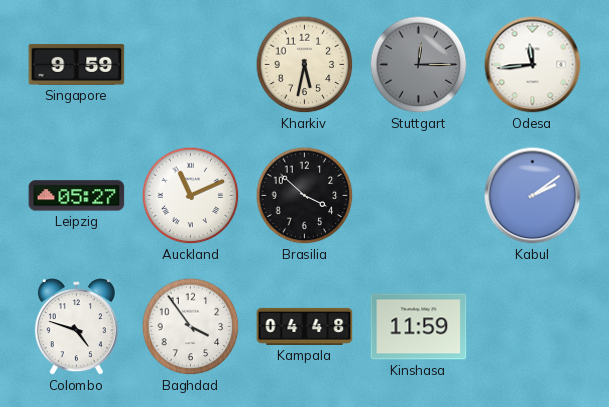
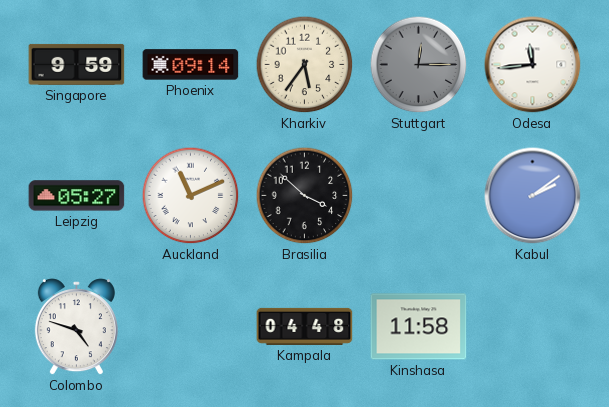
Phoenix: none -> 09:14
Kharkiv: 5:32 -> 5:36
Baghdad: 3:54 -> none
Kinshasa: 11:59 -> 11:58
